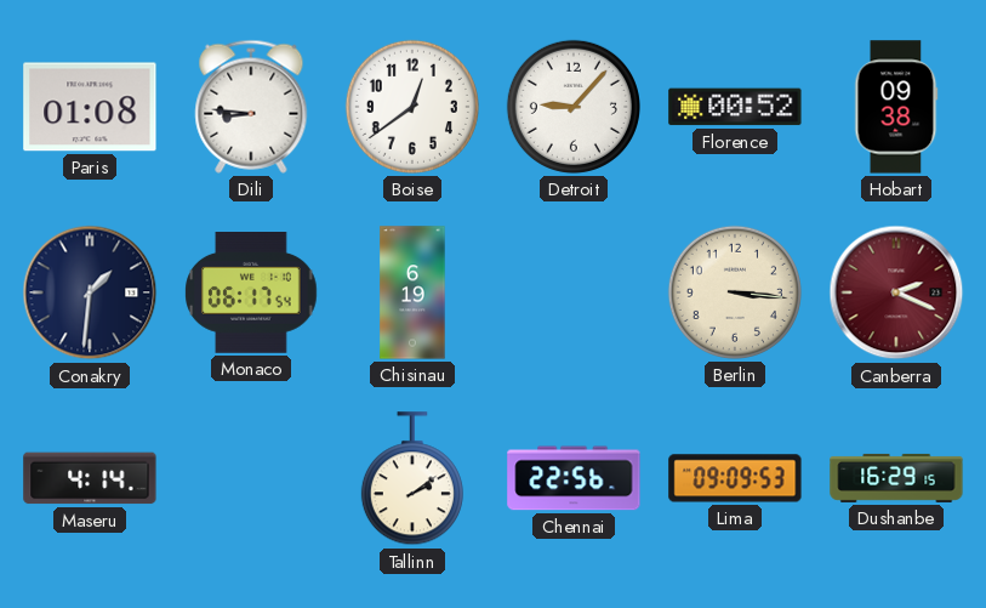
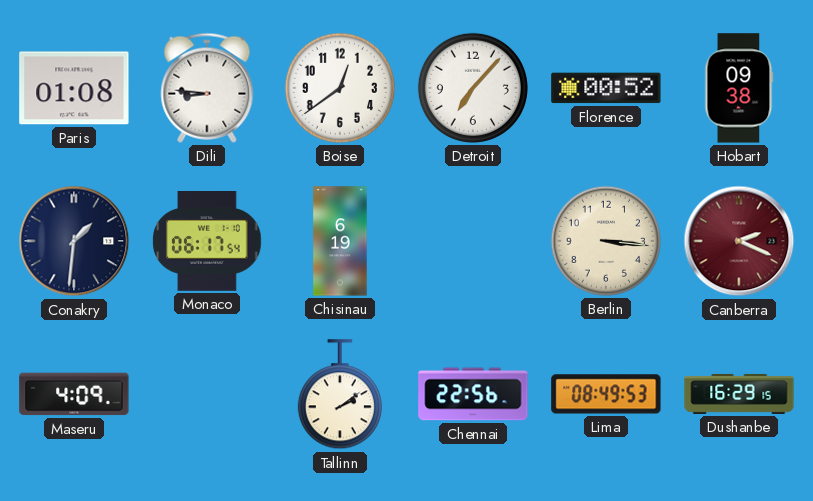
Detroit: 9:07 -> 7:07
Maseru: 4:14 -> 4:09
Lima: 09:09 -> 08:49
